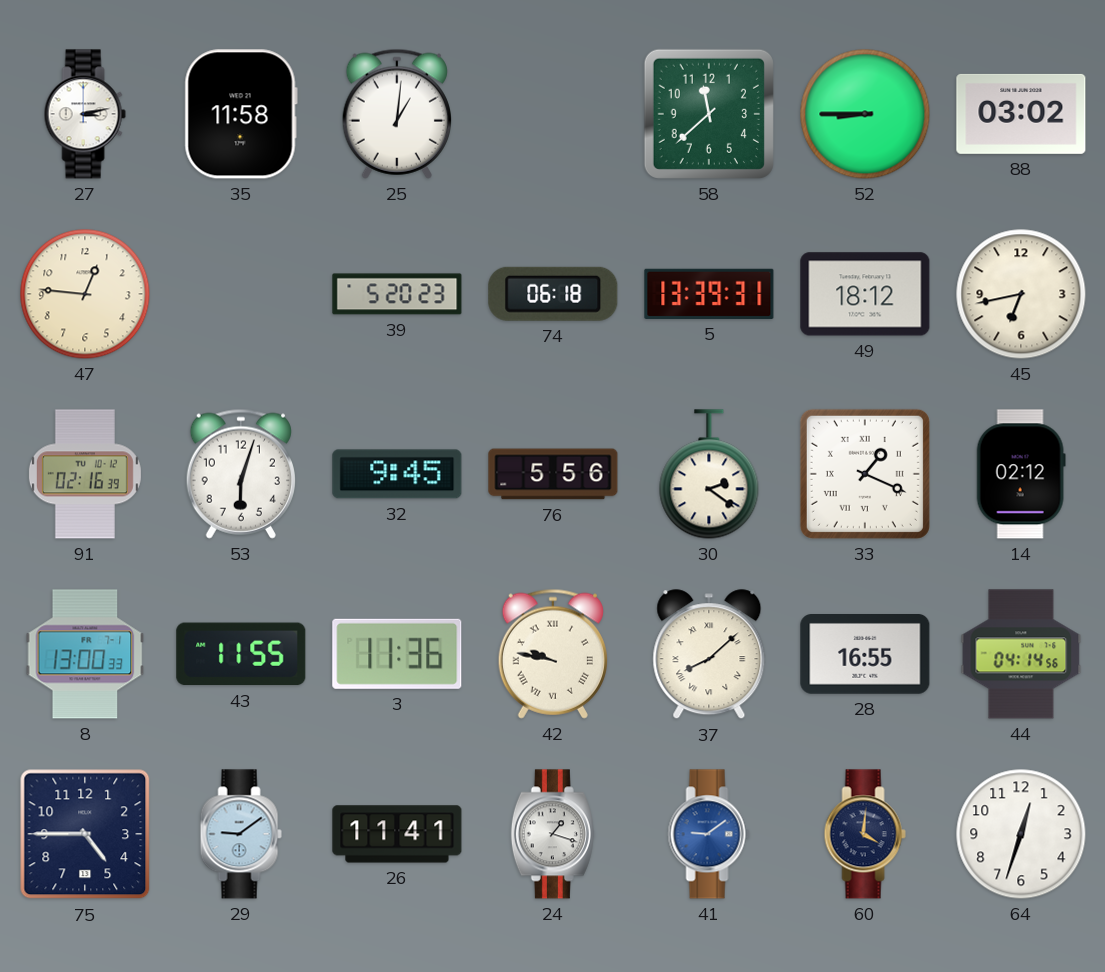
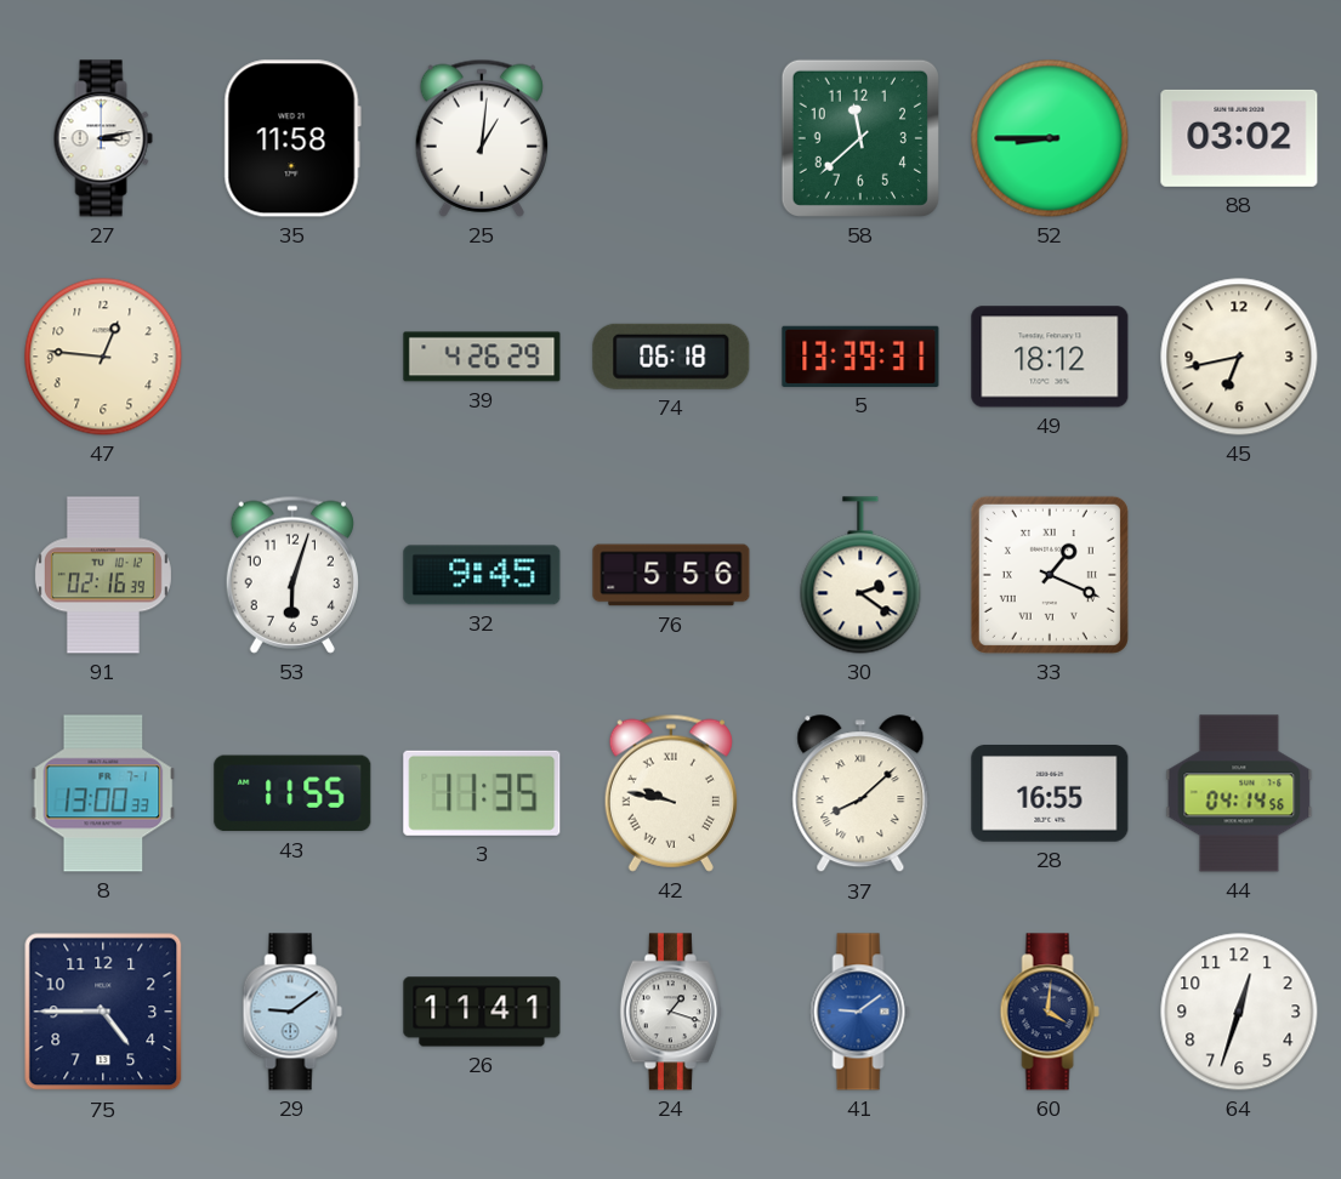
39: 5:20 -> 4:26
14: 02:12 -> none
3: 11:36 -> 11:35
